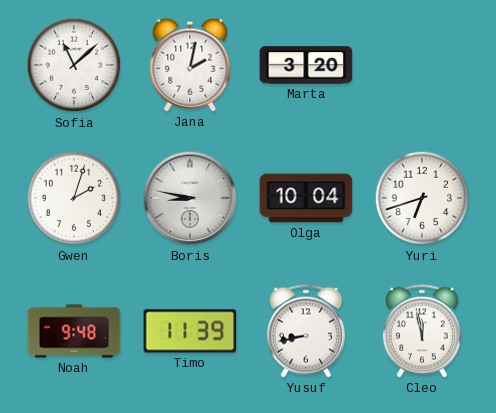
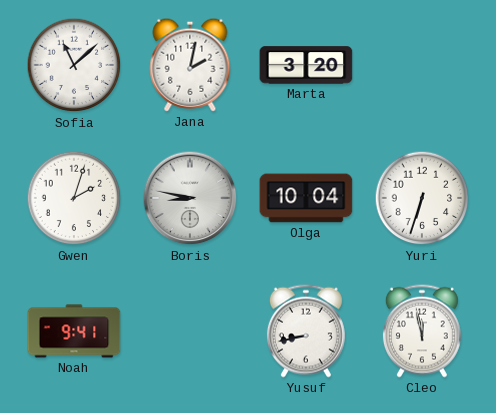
Yuri: 6:42 -> 6:33
Noah: 9:48 -> 9:41
Timo: 11:39 -> none
